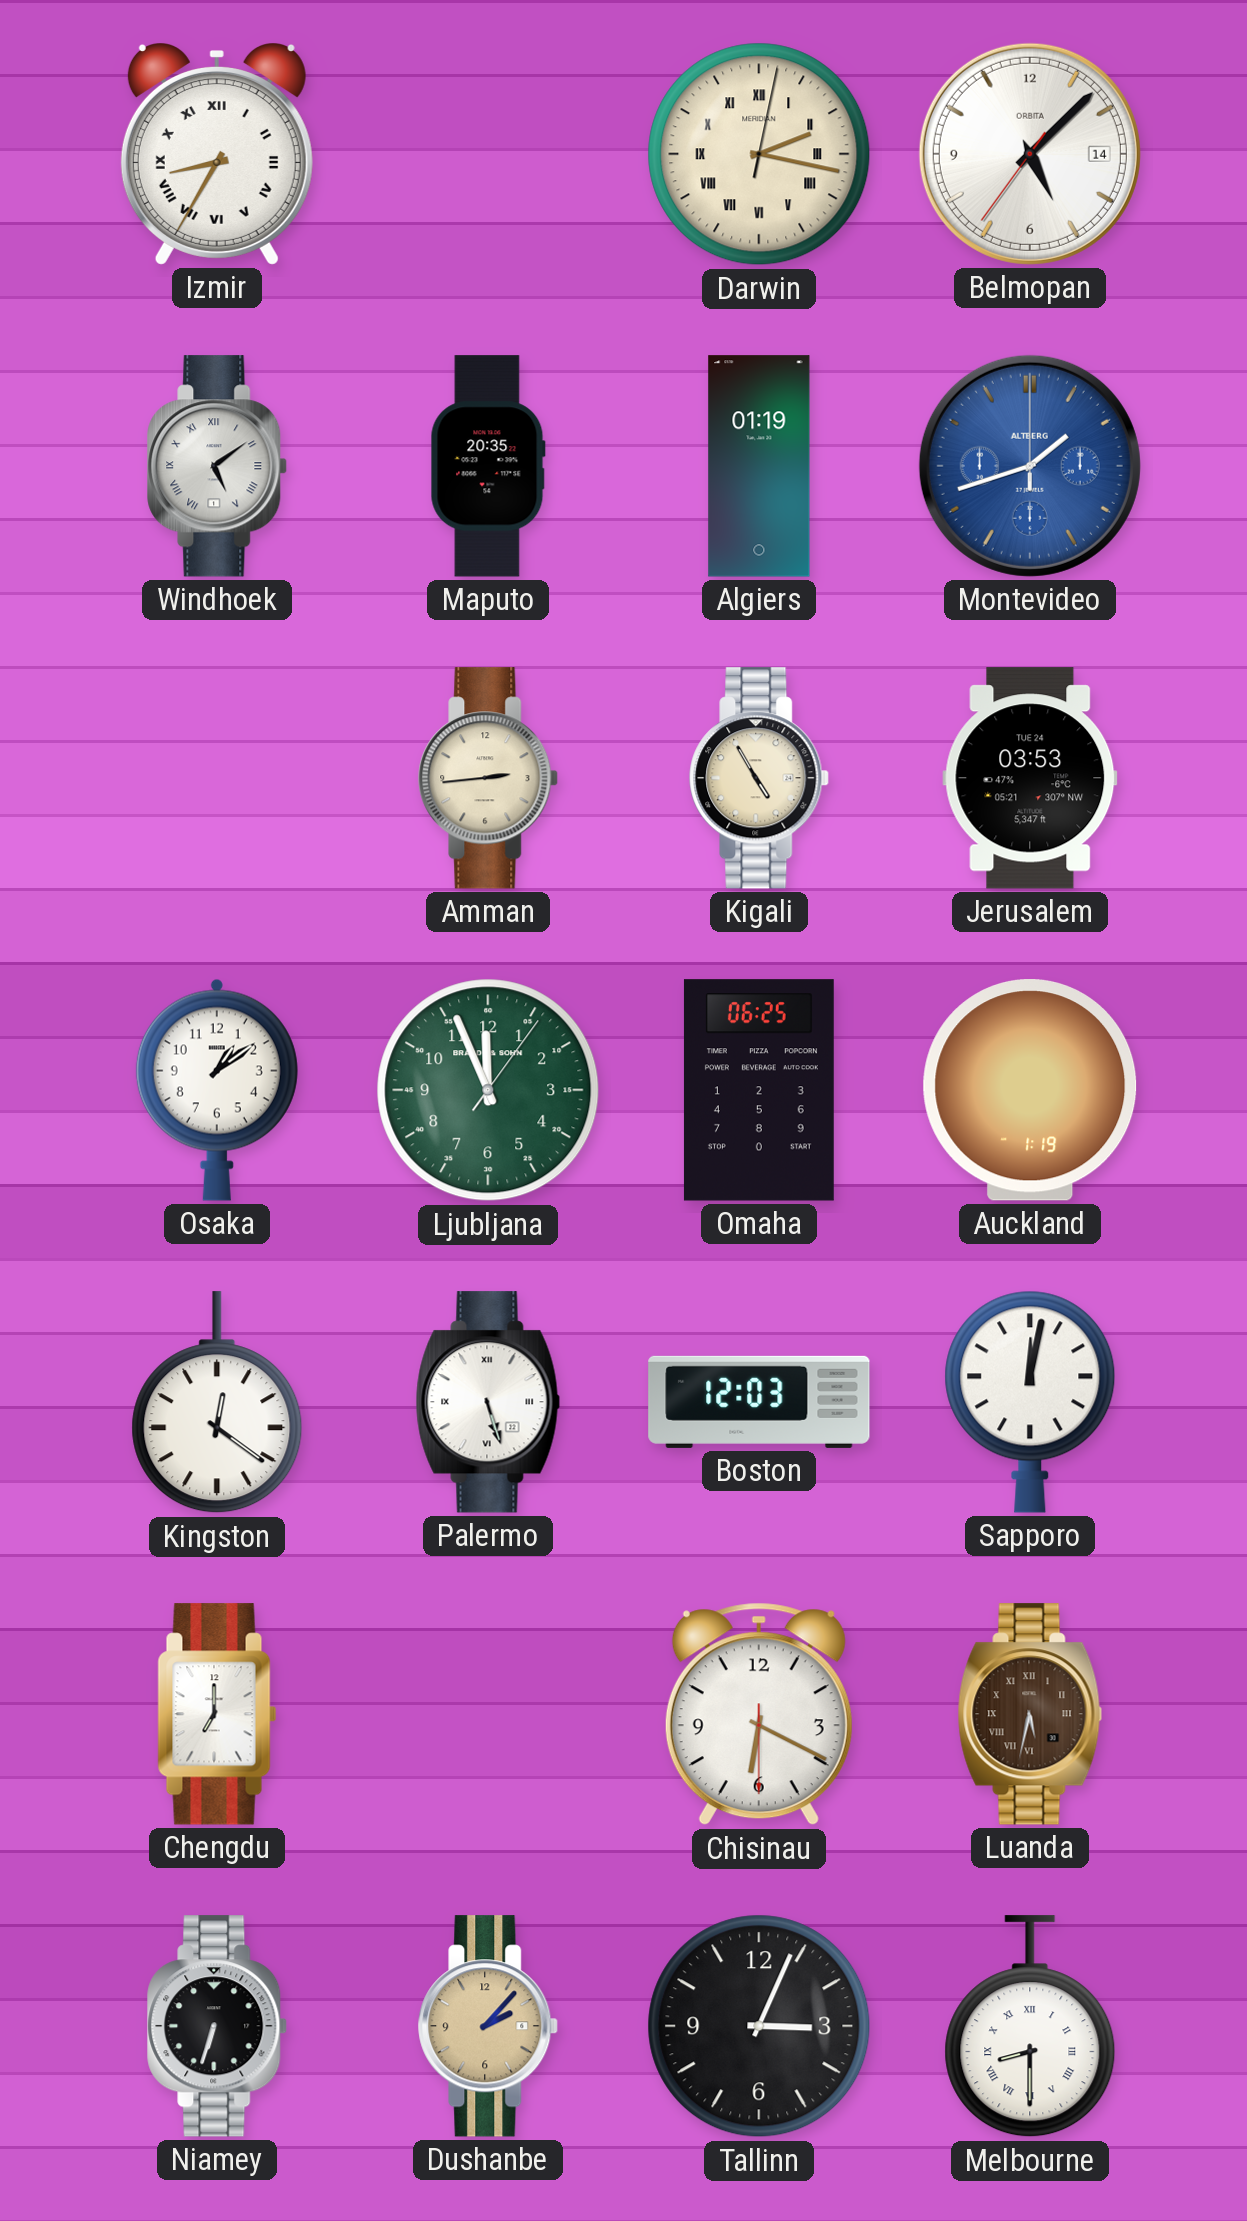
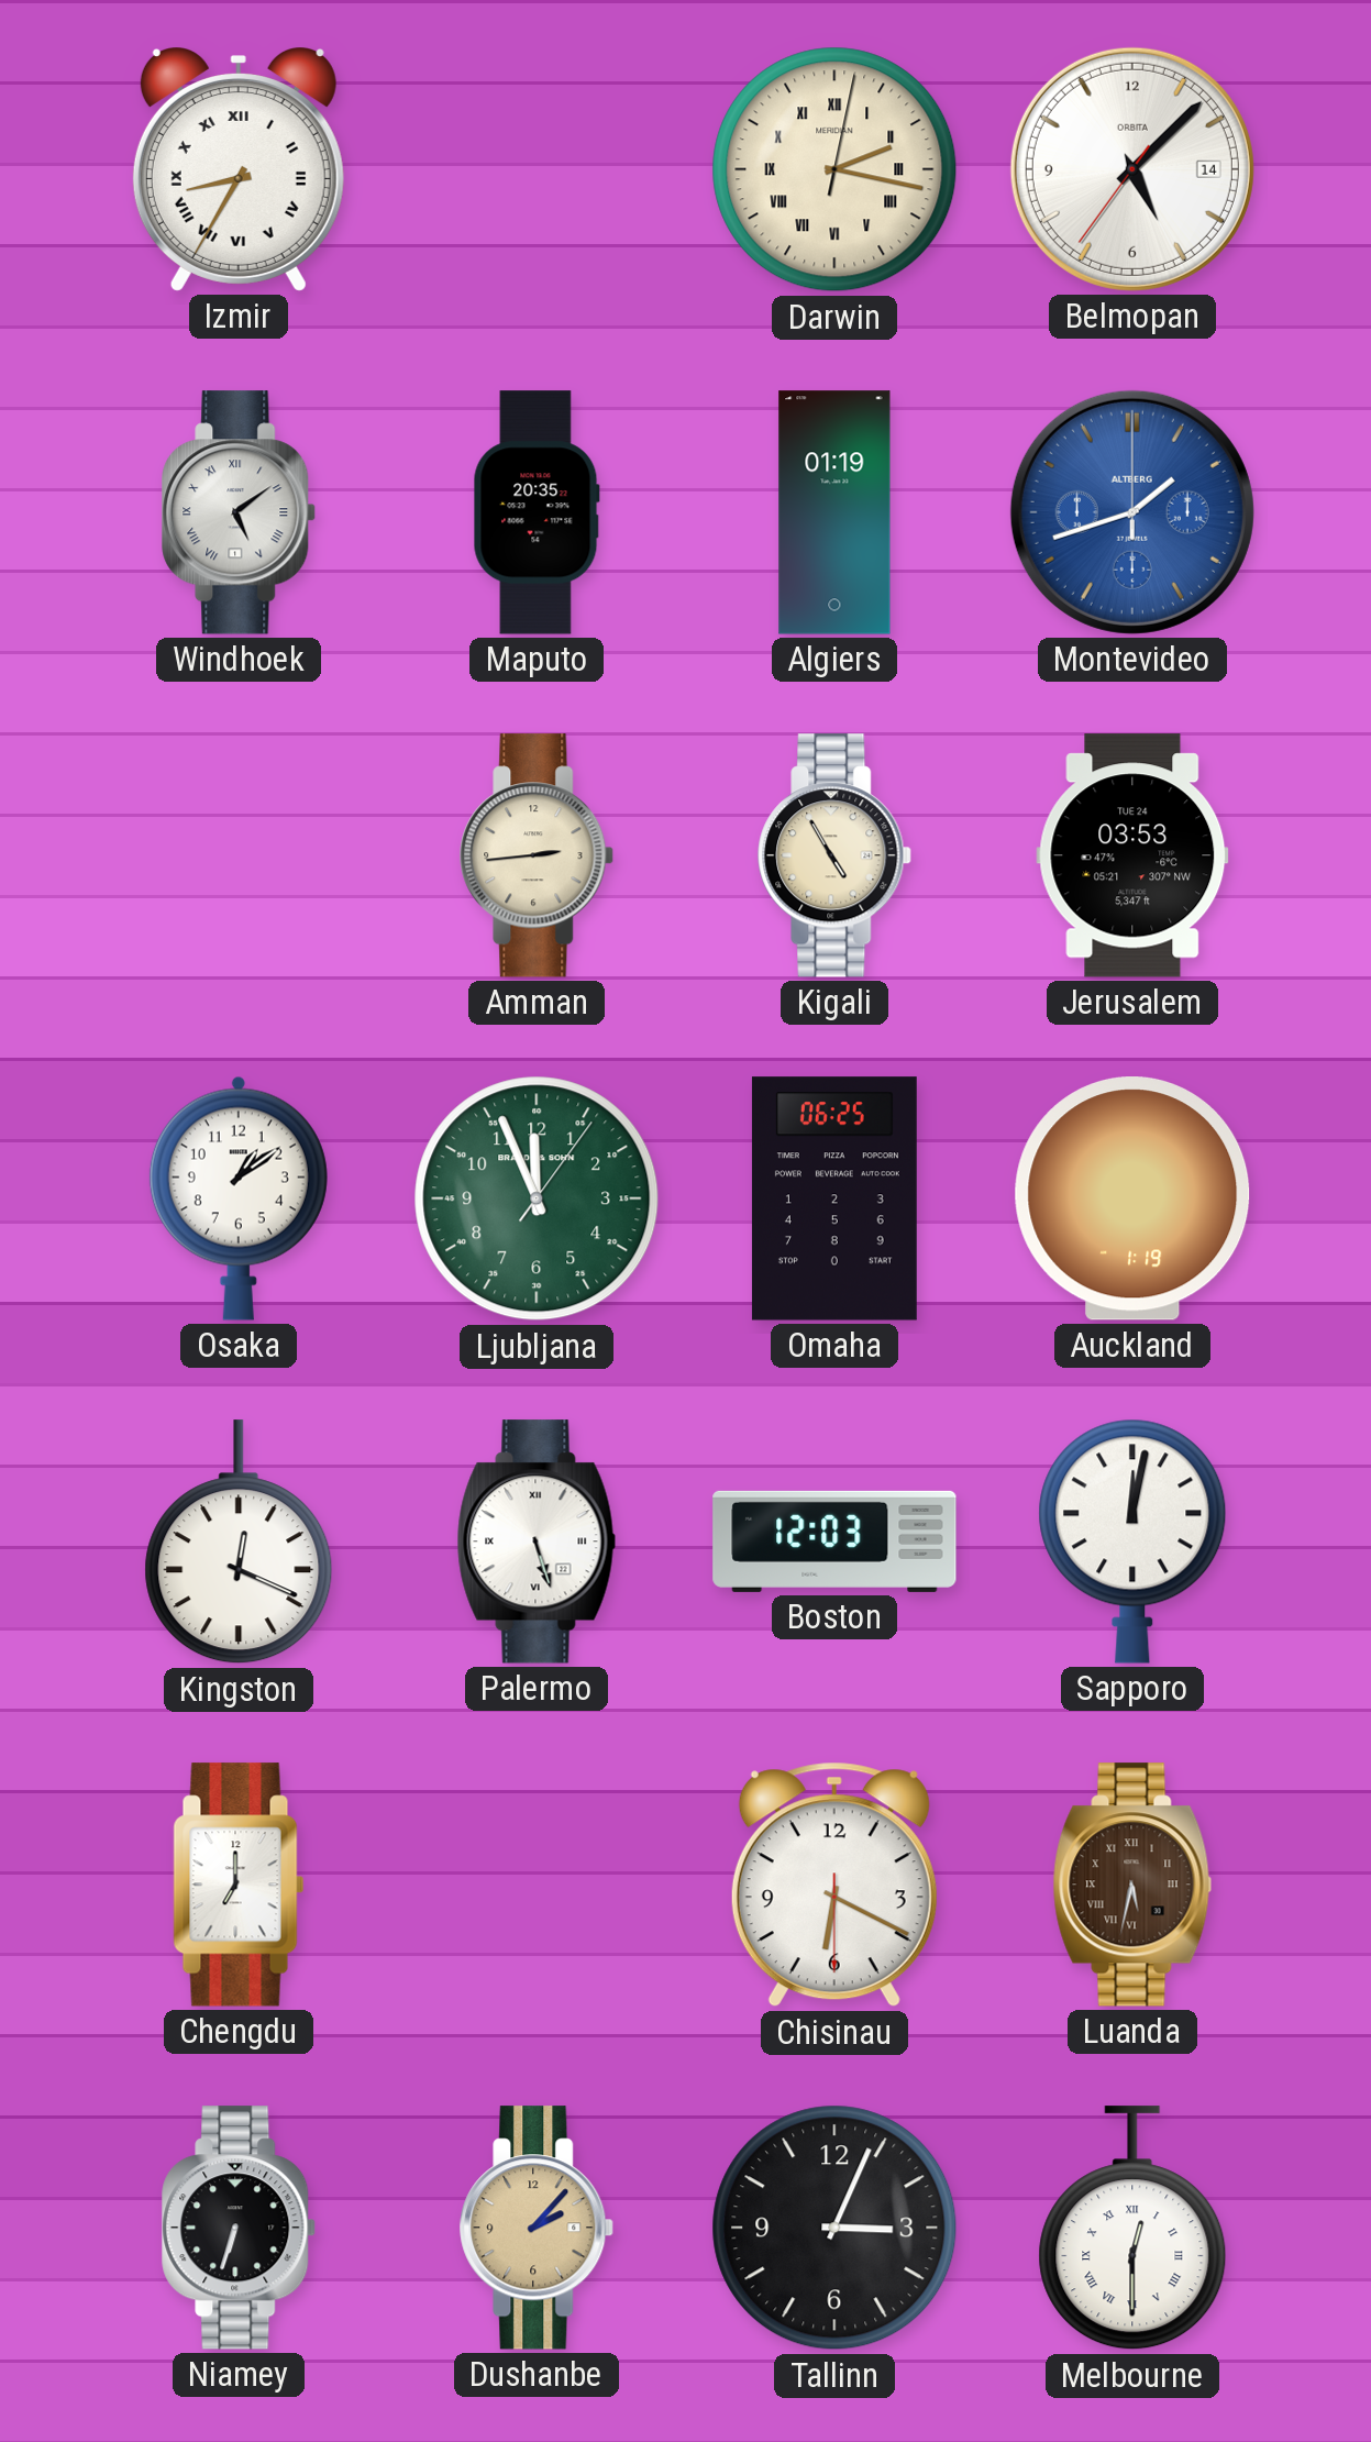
Kingston: 12:21 -> 12:19
Melbourne: 8:30 -> 12:30
